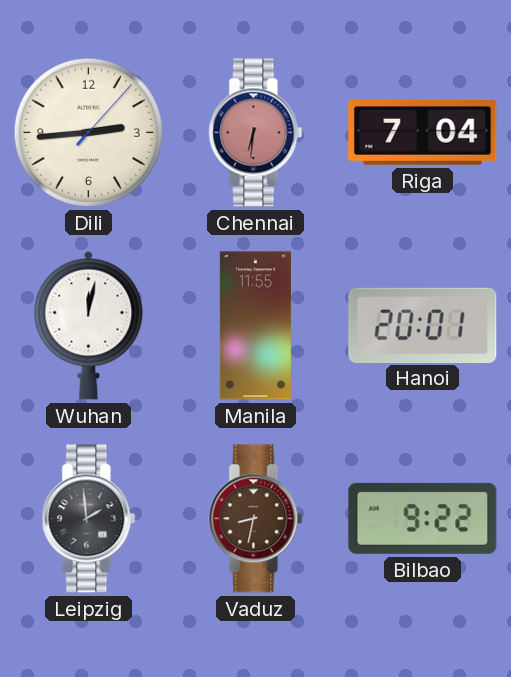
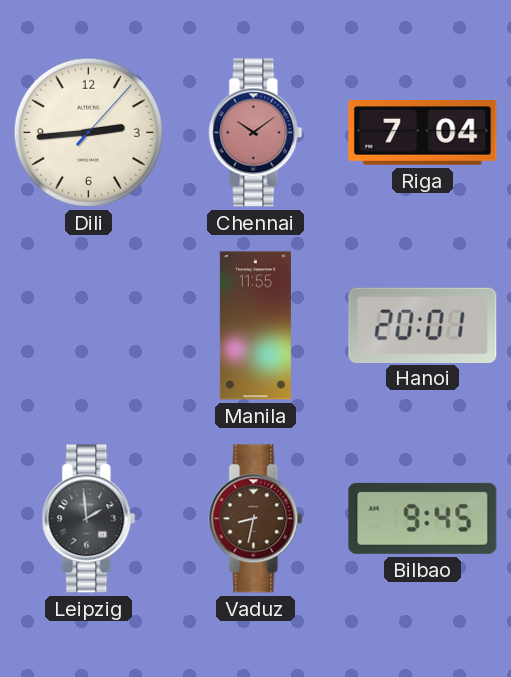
Chennai: 6:31 -> 10:09
Wuhan: 12:02 -> none
Bilbao: 9:22 -> 9:45
